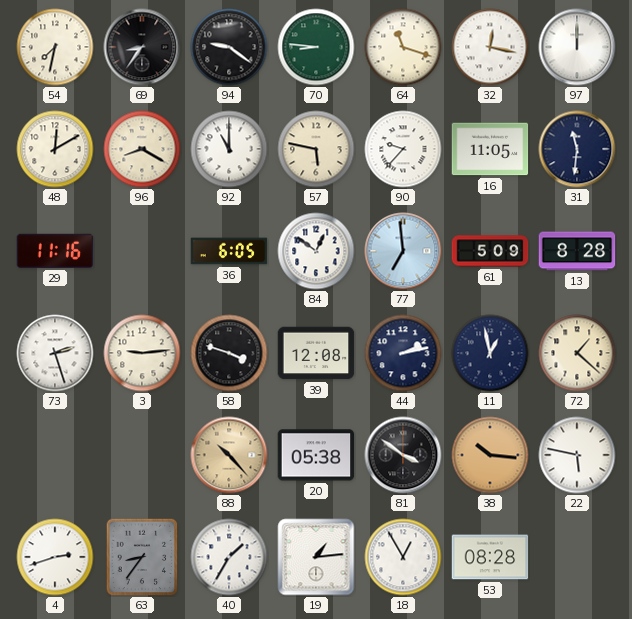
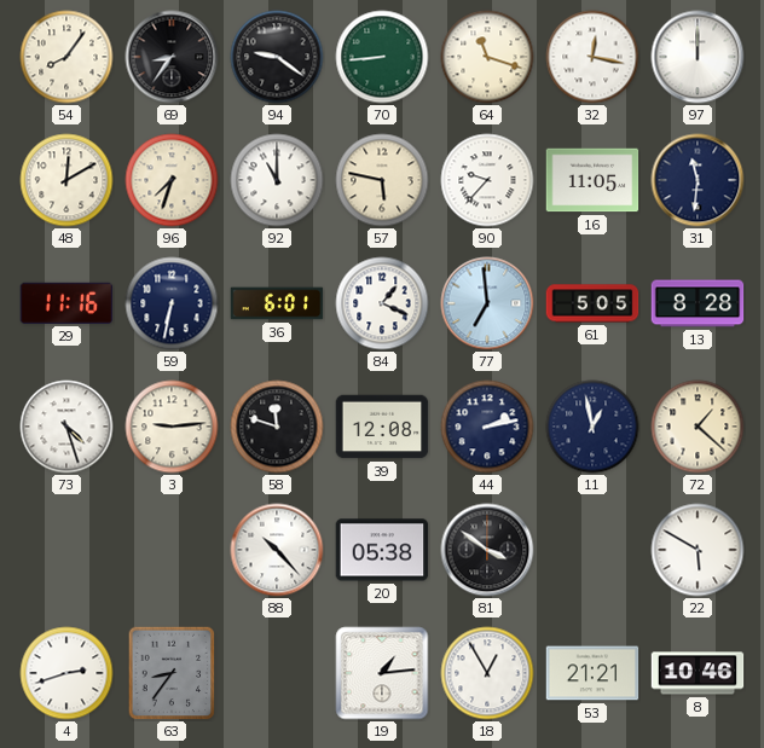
54: 7:32 -> 8:06
70: 8:46 -> 8:44
96: 8:20 -> 7:33
59: none -> 6:32
36: 6:05 -> 6:01
84: 12:51 -> 1:19
61: 5:09 -> 5:05
73: 2:27 -> 4:27
58: 3:48 -> 11:48
88 dial: champagne -> white
38: 10:16 -> none
22: 5:47 -> 5:50
40: 1:35 -> none
53: 08:28 -> 21:21
8: none -> 10:46
